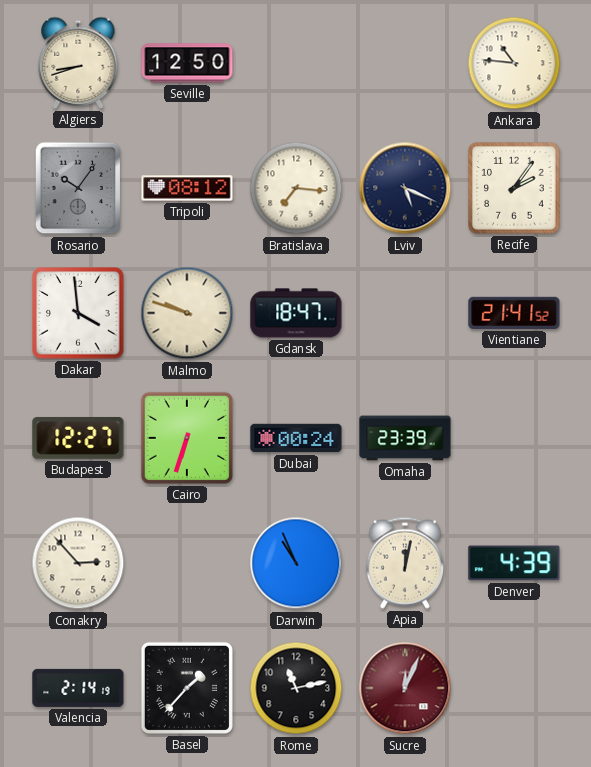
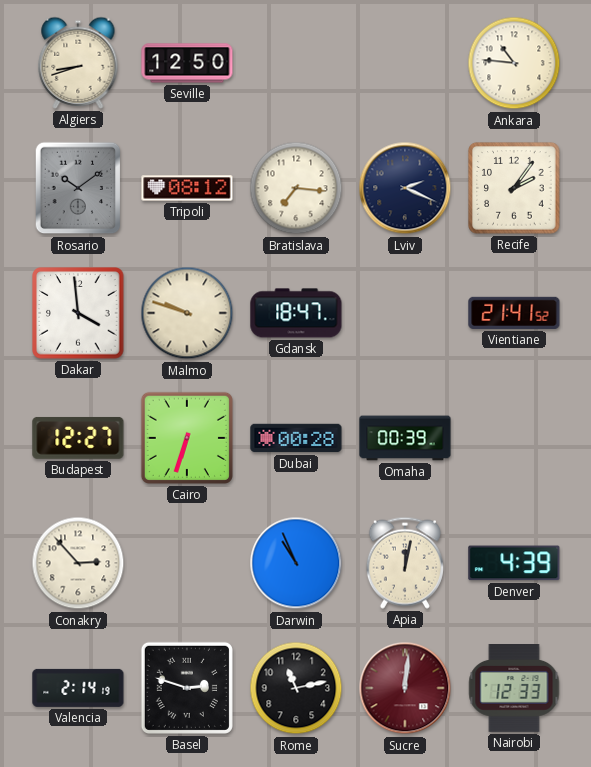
Rosario: 10:06 -> 10:09
Lviv: 5:19 -> 2:19
Dubai: 00:24 -> 00:28
Omaha: 23:39 -> 00:39
Basel: 1:37 -> 2:48
Sucre: 12:04 -> 12:01
Nairobi: none -> 12:33
